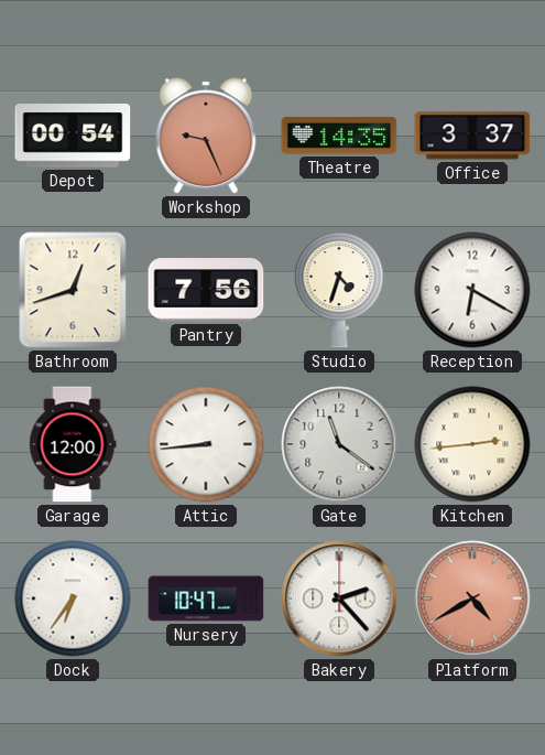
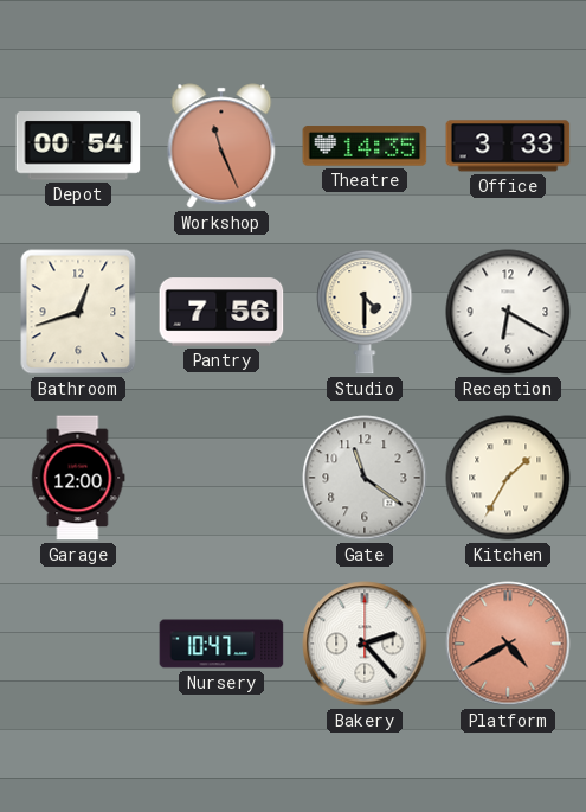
Workshop: 9:26 -> 11:26
Office: 3:37 -> 3:33
Studio: 4:33 -> 4:30
Attic: 8:44 -> none
Kitchen: 2:44 -> 1:35
Dock: 6:36 -> none
